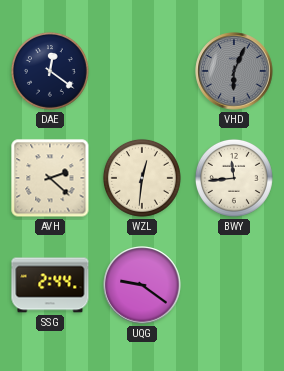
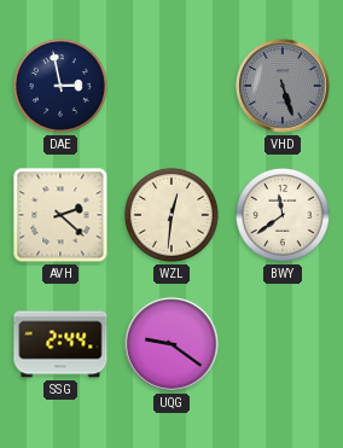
DAE: 12:21 -> 2:58
VHD: 6:04 -> 5:27
BWY: 11:44 -> 11:39
